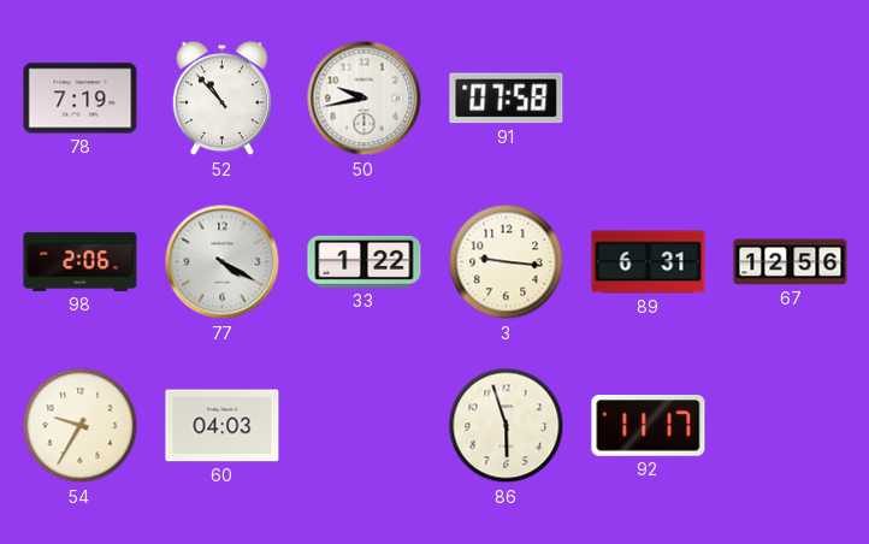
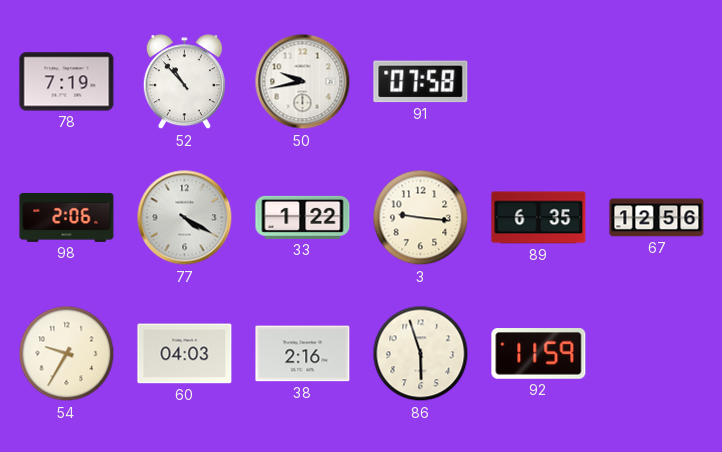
89: 6:31 -> 6:35
38: none -> 2:16
92: 11:17 -> 11:59
